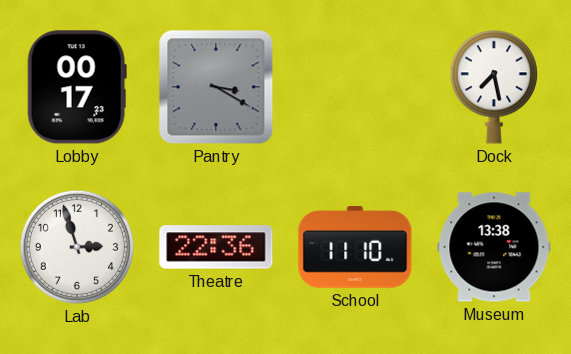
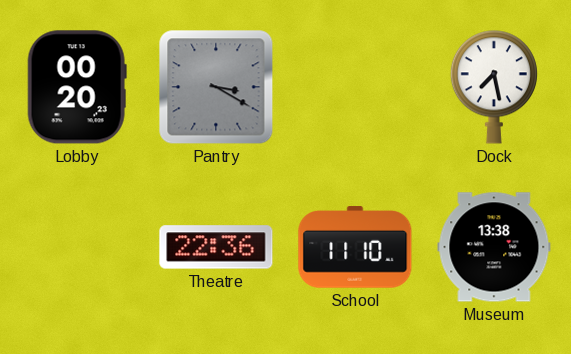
Lobby: 00:17 -> 00:20
Lab: 2:57 -> none
